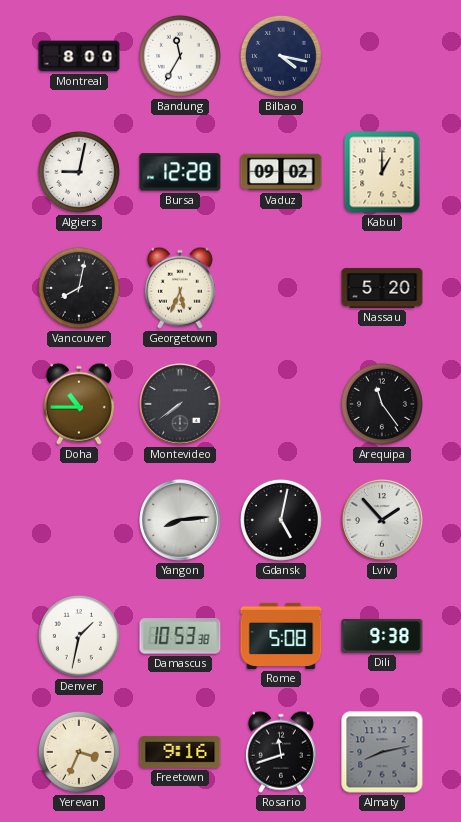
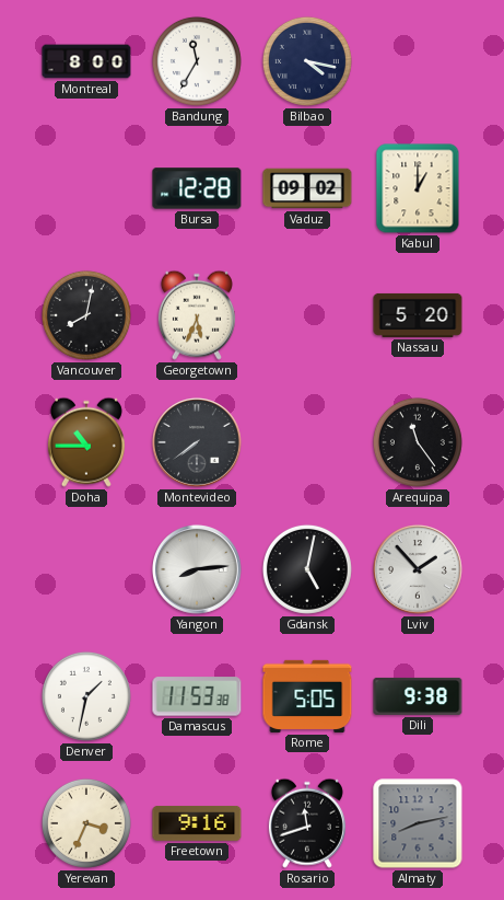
Algiers: 9:02 -> none
Damascus: 10:53 -> 11:53
Rome: 5:08 -> 5:05
